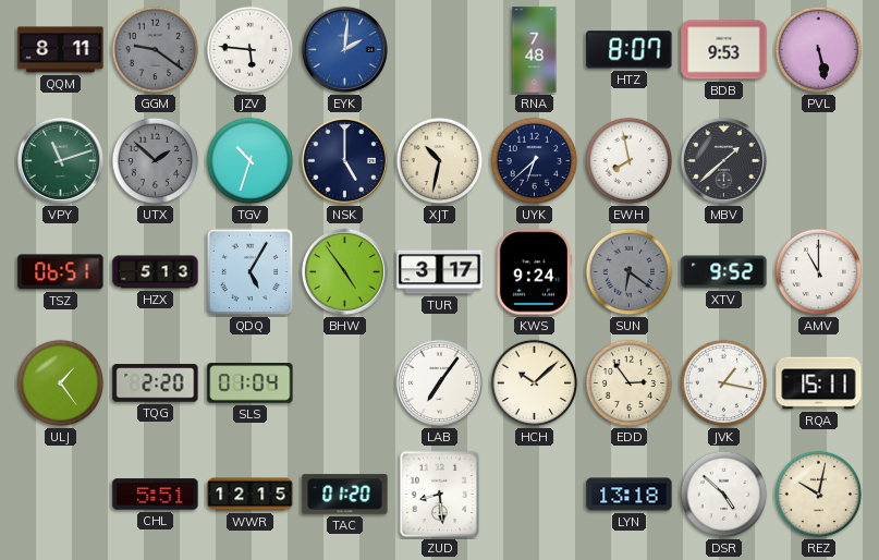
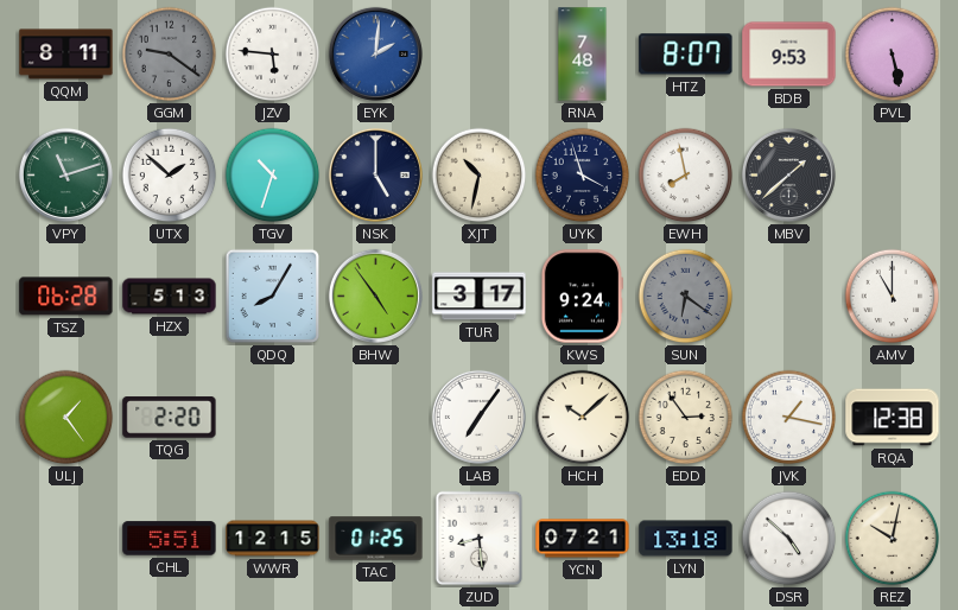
UTX dial: grey -> white
UYK: 6:38 -> 3:57
TSZ: 06:51 -> 06:28
QDQ: 5:05 -> 8:05
XTV: 9:52 -> none
SLS: 01:04 -> none
RQA: 15:11 -> 12:38
TAC: 01:20 -> 01:25
YCN: none -> 07:21
